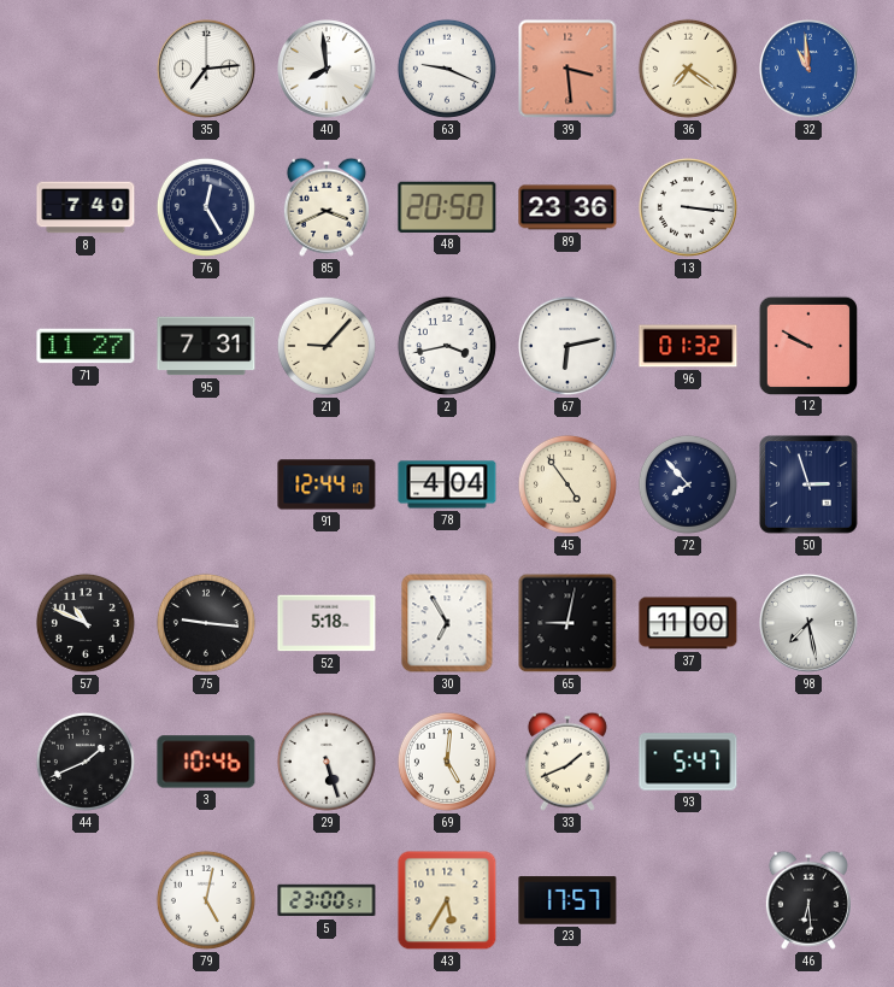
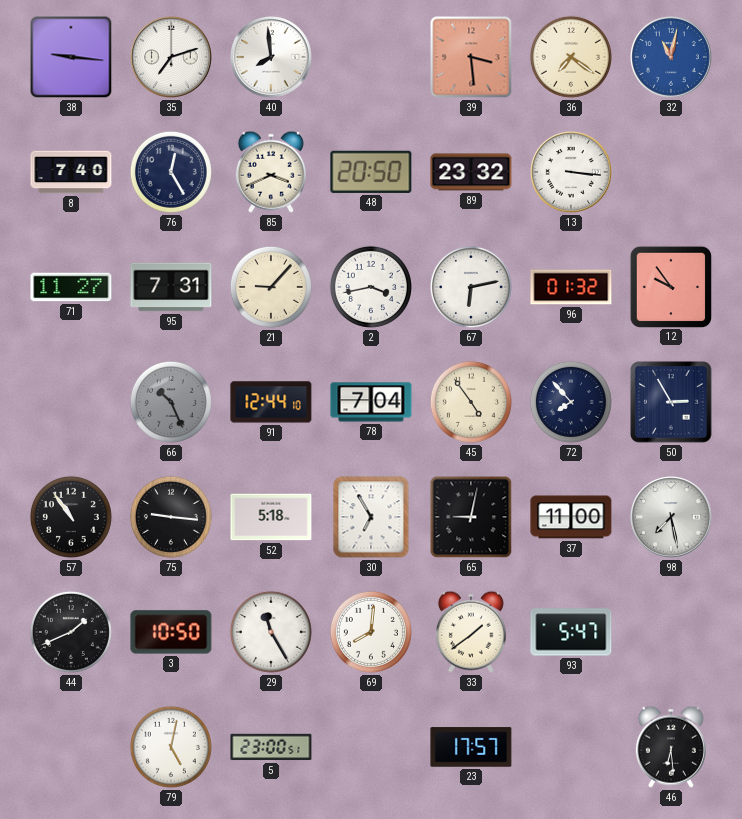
38: none -> 9:16
35: 7:14 -> 7:12
63: 9:19 -> none
32: 10:59 -> 11:02
89: 23:36 -> 23:32
12: 9:50 -> 9:54
66: none -> 10:26
78: 4:04 -> 7:04
50: 2:57 -> 2:55
57: 10:49 -> 10:54
3: 10:46 -> 10:50
29: 5:27 -> 11:25
69: 5:01 -> 8:01
33: 1:41 -> 1:39
43: 5:35 -> none
